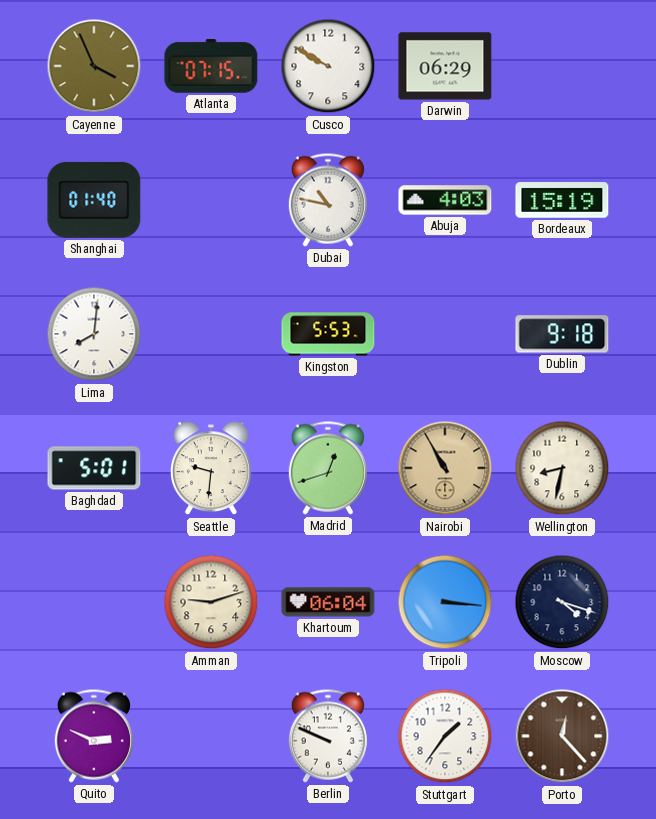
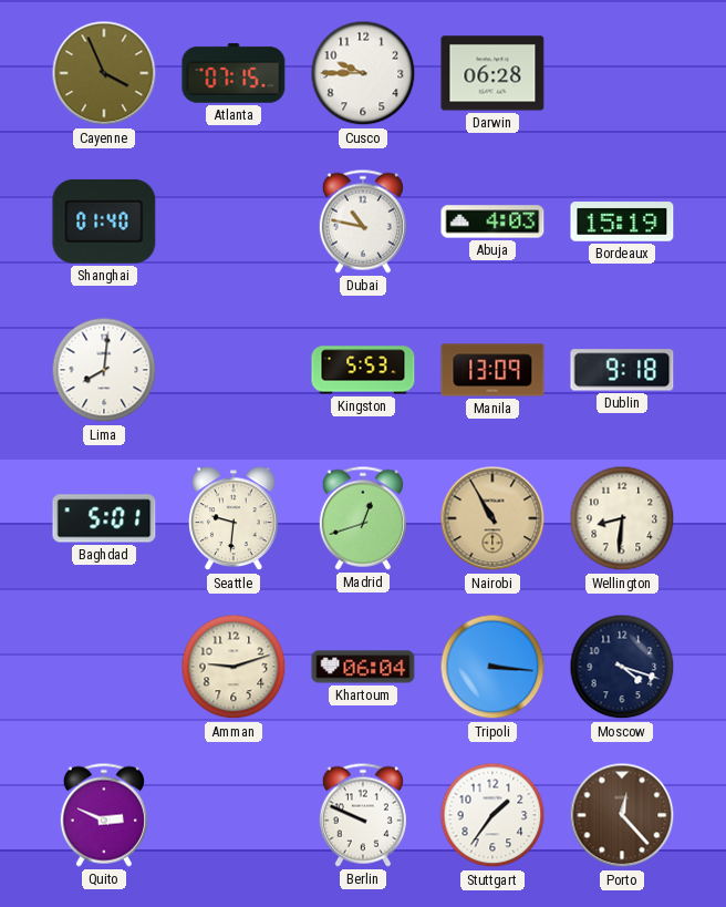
Cusco: 9:50 -> 9:45
Darwin: 06:29 -> 06:28
Manila: none -> 13:09
Wellington: 8:32 -> 8:31
